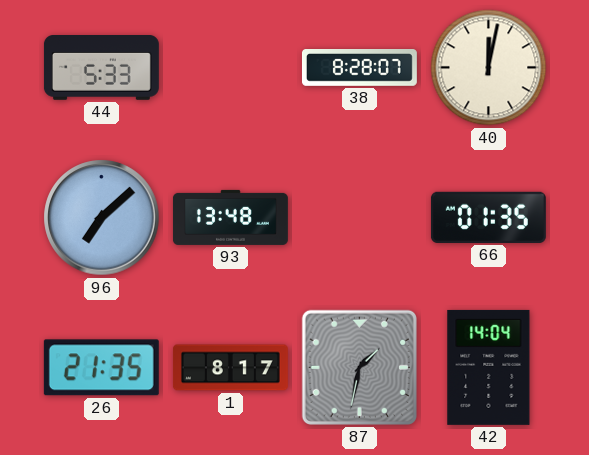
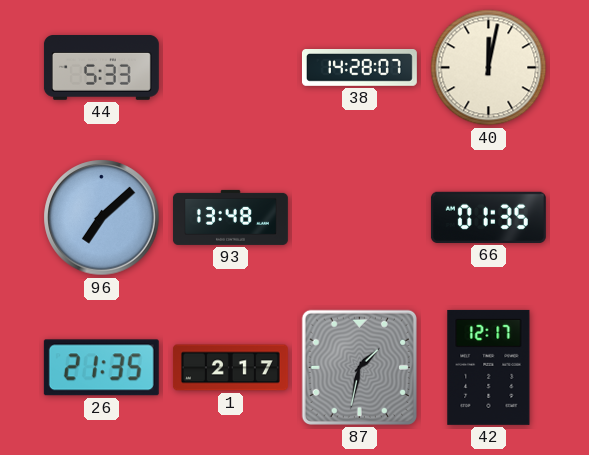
38: 8:28 -> 14:28
1: 8:17 -> 2:17
42: 14:04 -> 12:17
